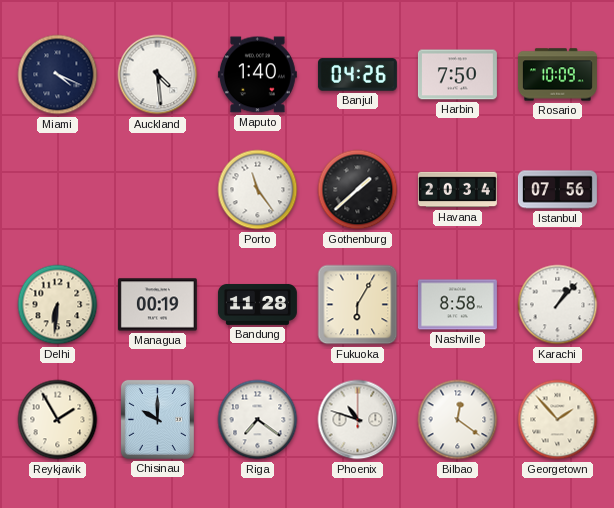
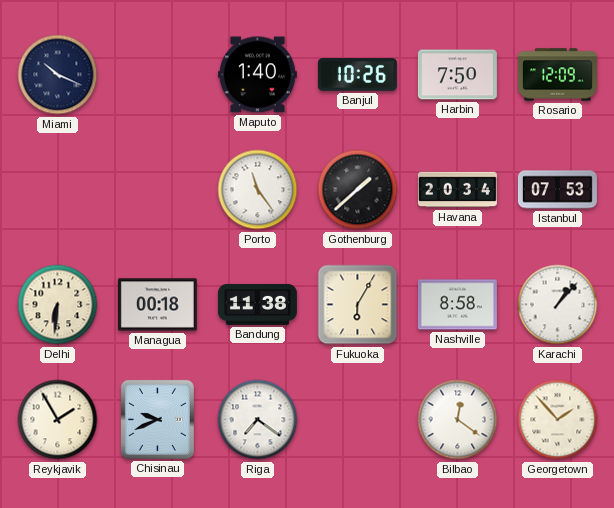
Miami: 4:19 -> 10:19
Auckland: 4:29 -> none
Banjul: 04:26 -> 10:26
Rosario: 10:09 -> 12:09
Istanbul: 07:56 -> 07:53
Managua: 00:19 -> 00:18
Bandung: 11:28 -> 11:38
Chisinau: 10:00 -> 9:41
Phoenix: 10:48 -> none
